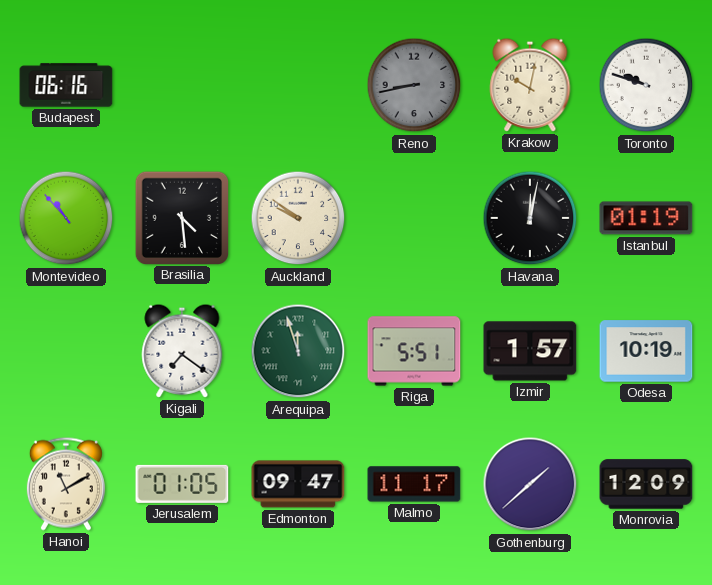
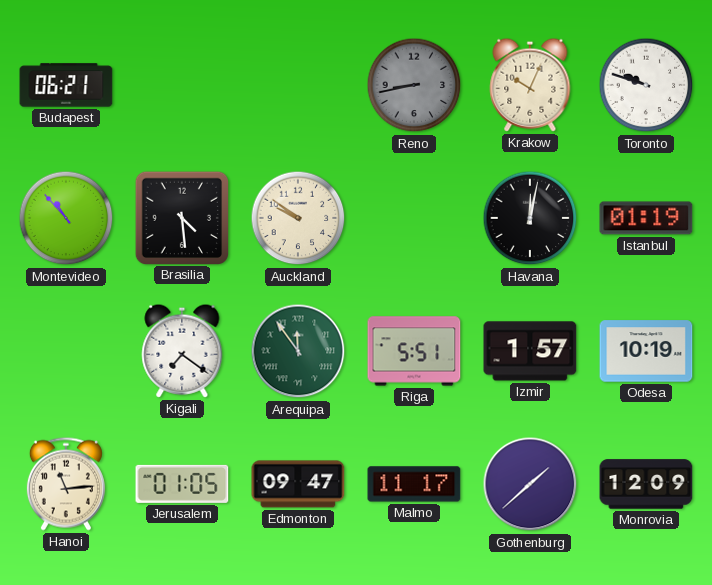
Budapest: 06:16 -> 06:21
Krakow: 10:02 -> 10:04
Arequipa: 11:57 -> 11:54
Hanoi: 11:10 -> 11:14
